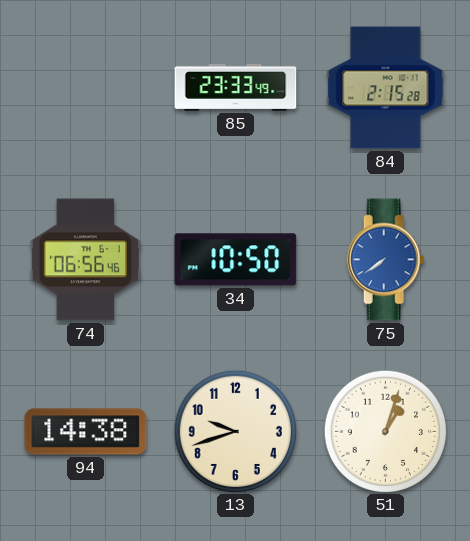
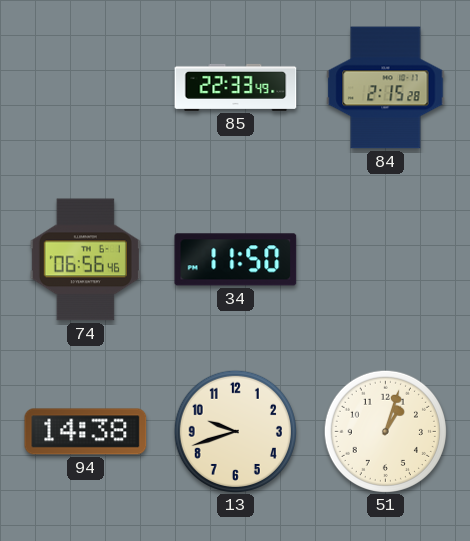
85: 23:33 -> 22:33
34: 10:50 -> 11:50
75: 7:39 -> none
